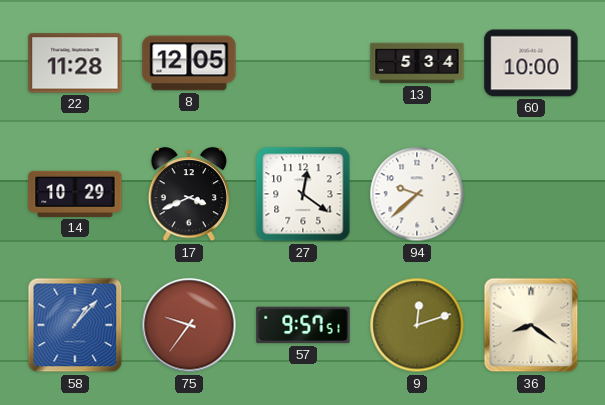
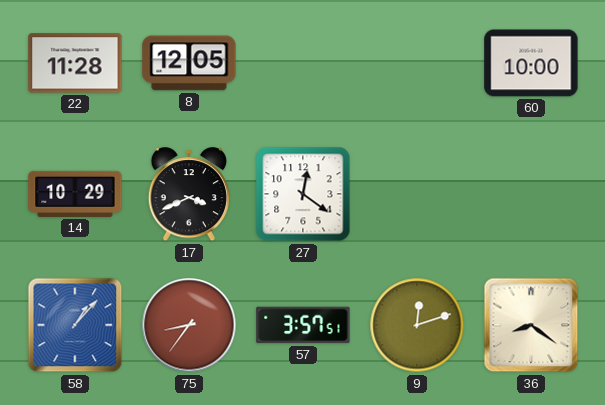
13: 5:34 -> none
94: 9:38 -> none
75: 9:36 -> 8:36
57: 9:57 -> 3:57
